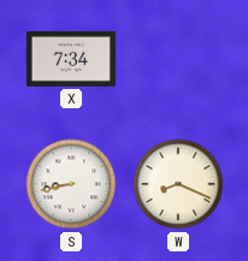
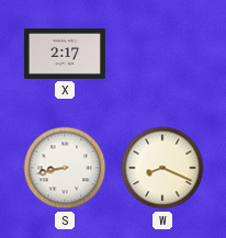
X: 7:34 -> 2:17
